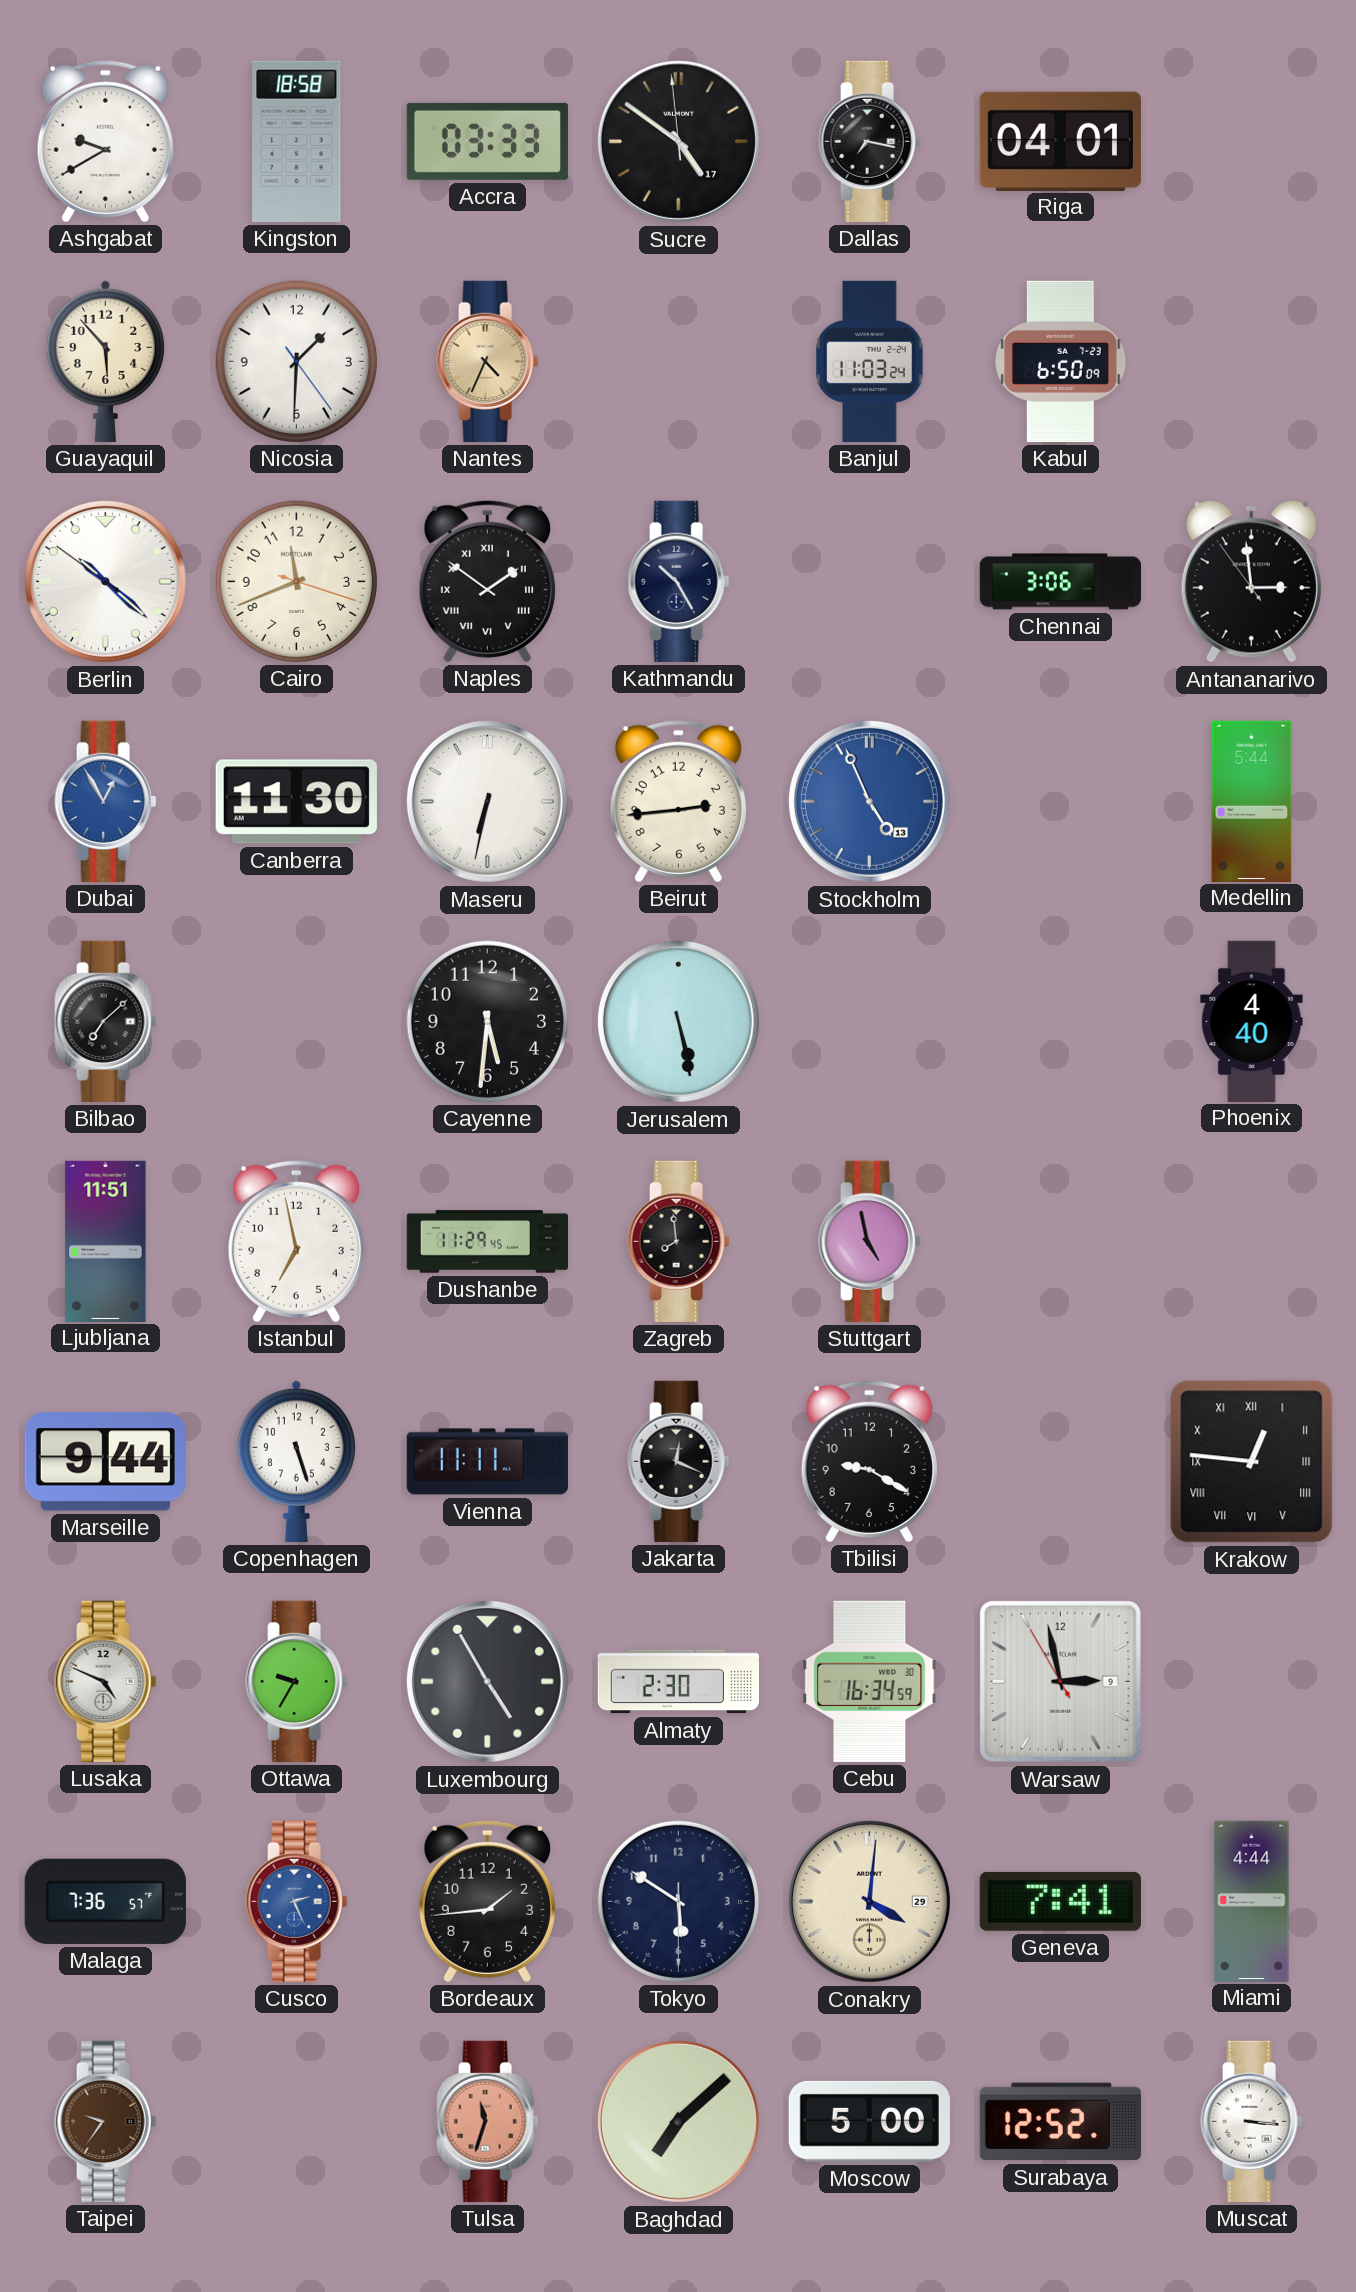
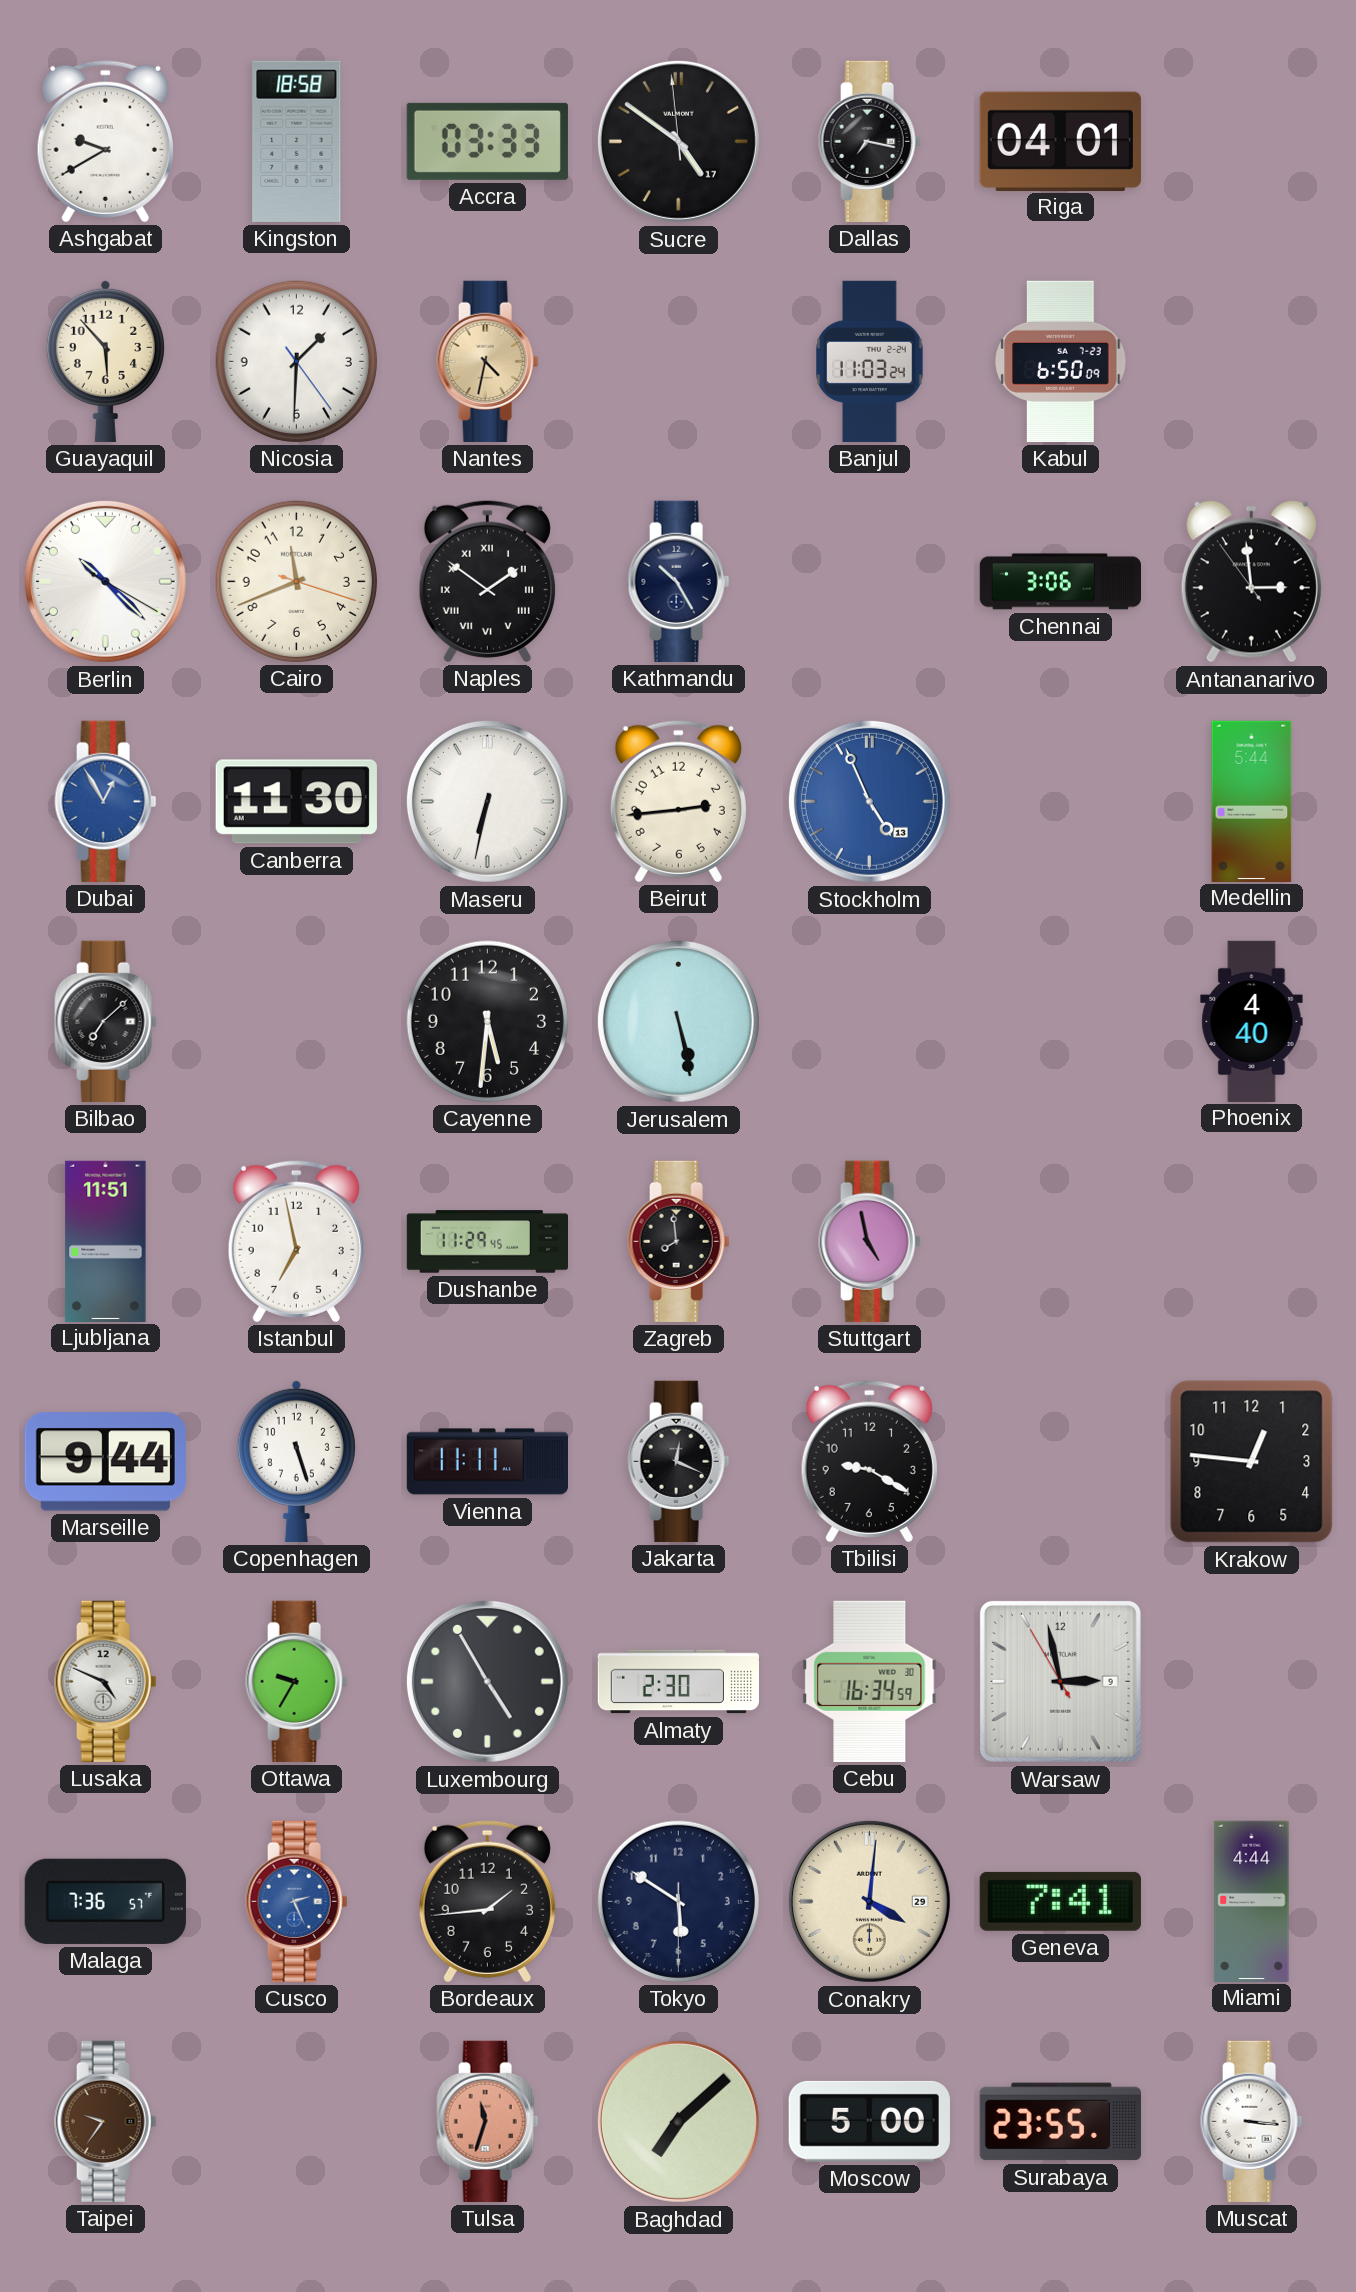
Nantes: 4:34 -> 4:32
Berlin: 10:21 -> 10:22
Krakow numerals: Roman -> Arabic
Surabaya: 12:52 -> 23:55
